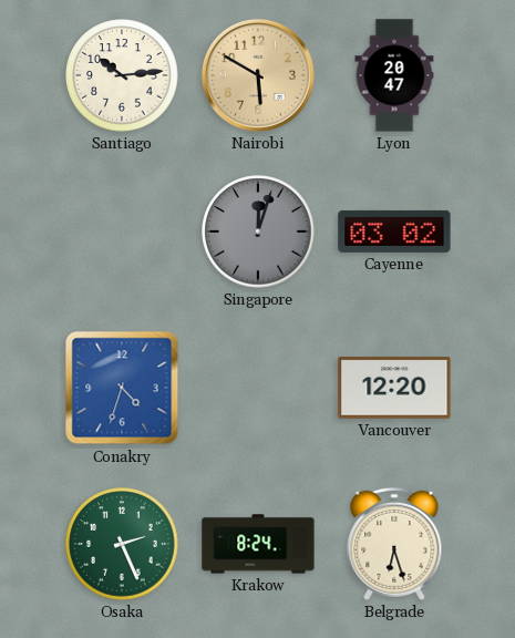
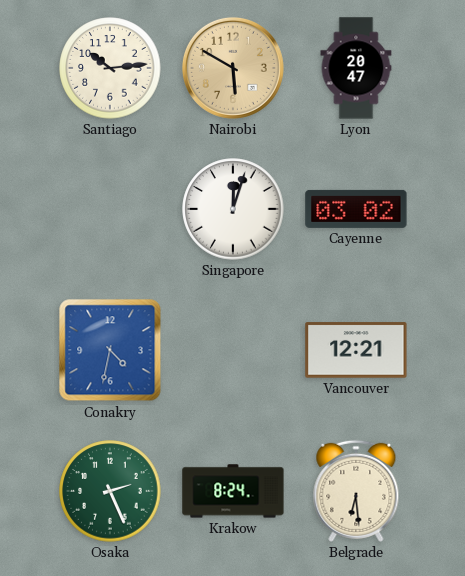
Singapore dial: grey -> white
Conakry: 4:33 -> 4:32
Vancouver: 12:20 -> 12:21
Belgrade: 6:27 -> 6:29
